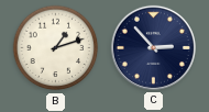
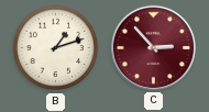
C dial: navy -> burgundy
